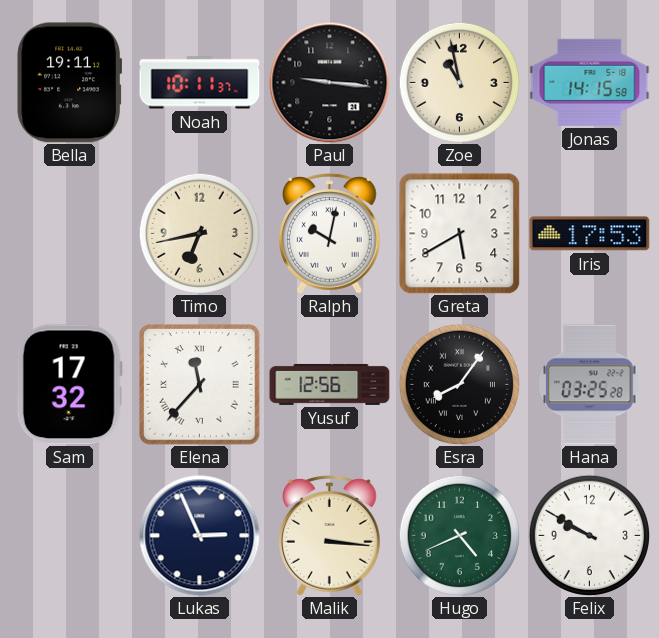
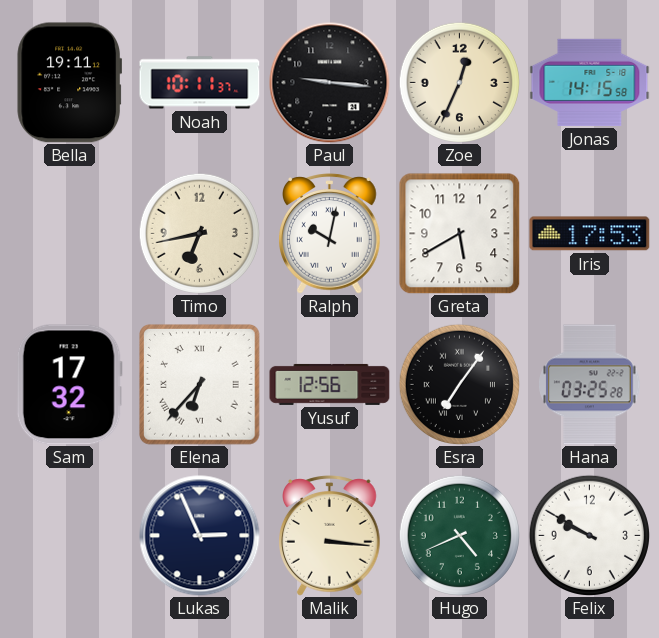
Zoe: 10:58 -> 12:34
Elena: 11:37 -> 6:37
Esra: 8:06 -> 7:06
